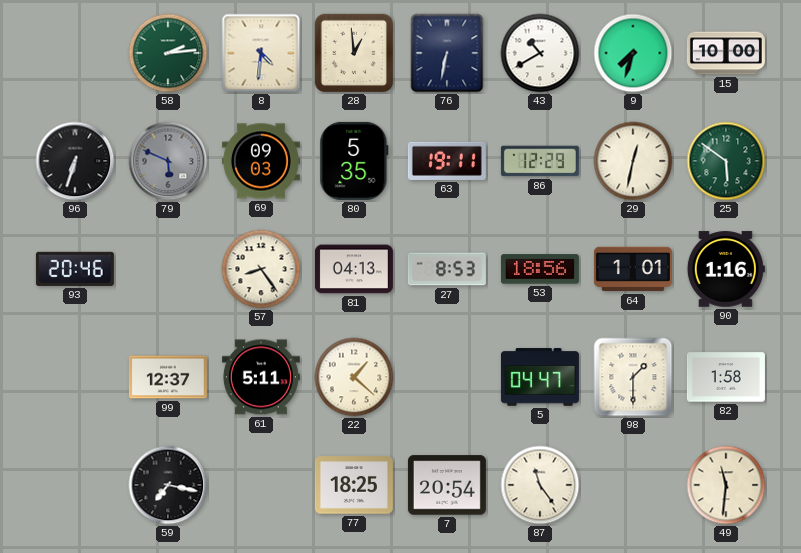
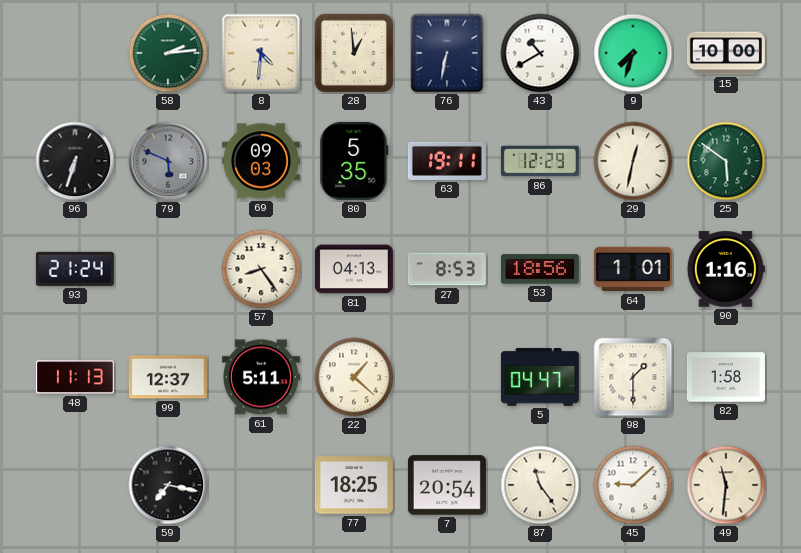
93: 20:46 -> 21:24
48: none -> 11:13
45: none -> 9:08
